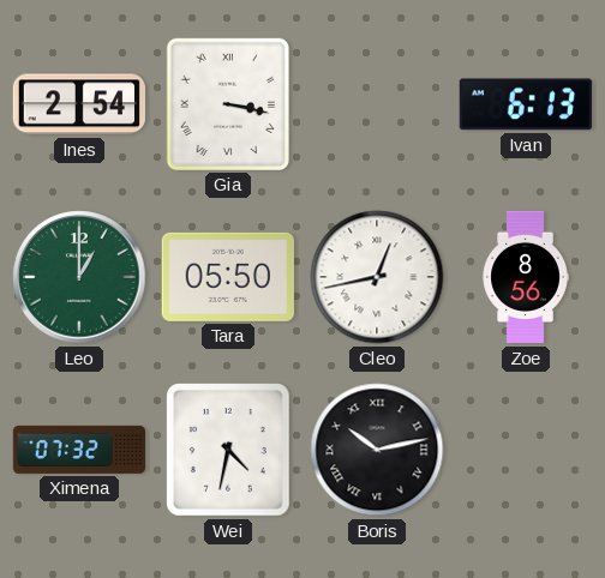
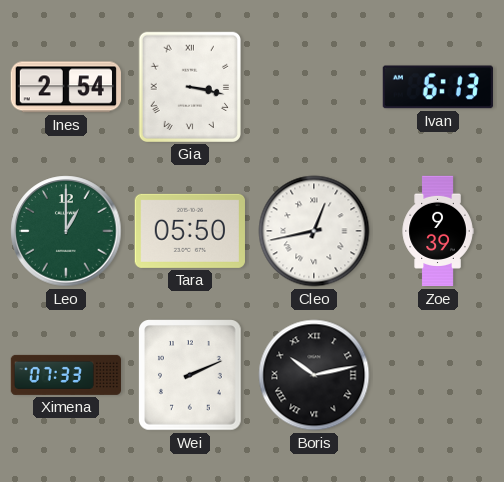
Zoe: 8:56 -> 9:39
Ximena: 07:32 -> 07:33
Wei: 4:32 -> 2:11
